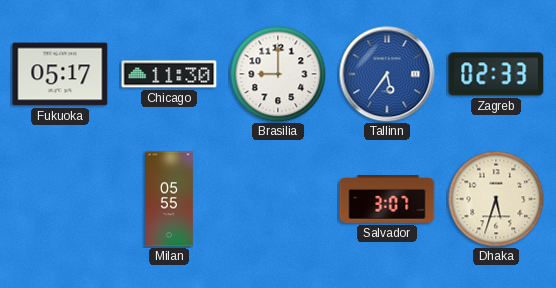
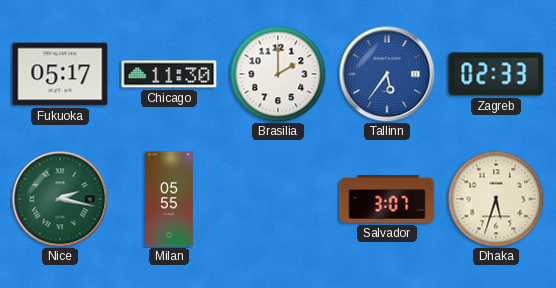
Brasilia: 9:00 -> 2:00
Nice: none -> 2:17
